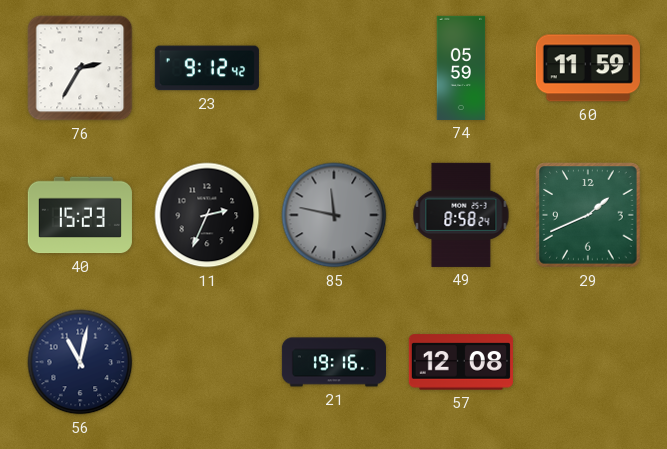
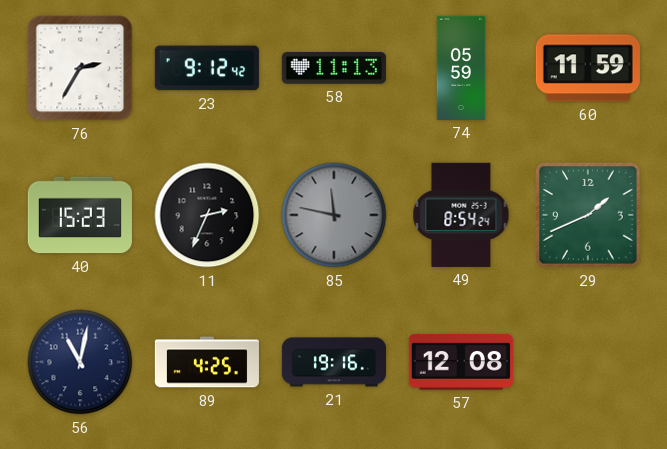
58: none -> 11:13
49: 8:58 -> 8:54
89: none -> 4:25
